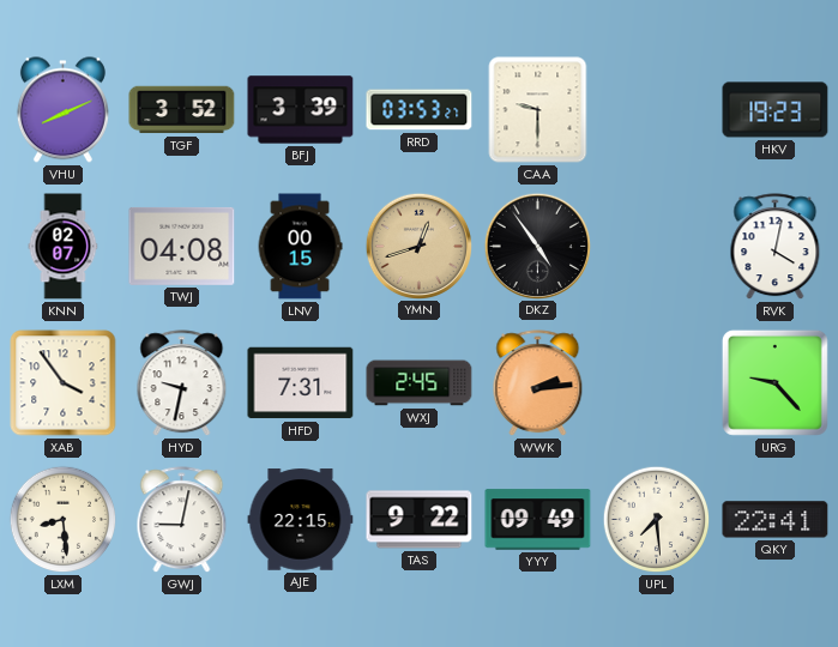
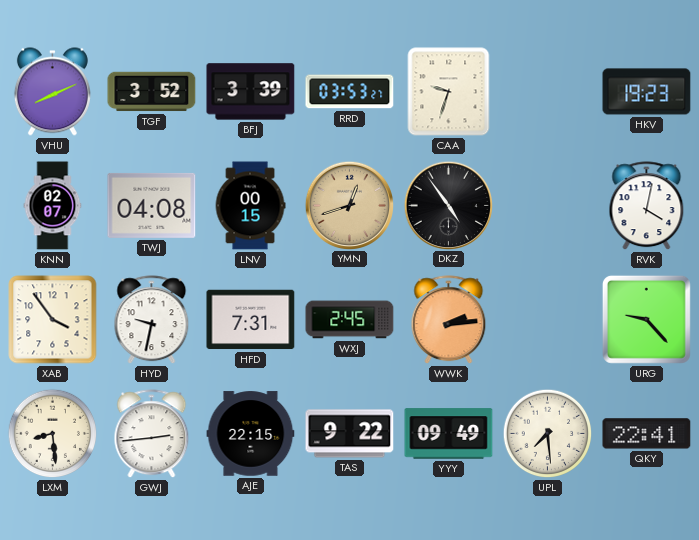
CAA: 9:30 -> 9:33
GWJ: 9:02 -> 2:44
